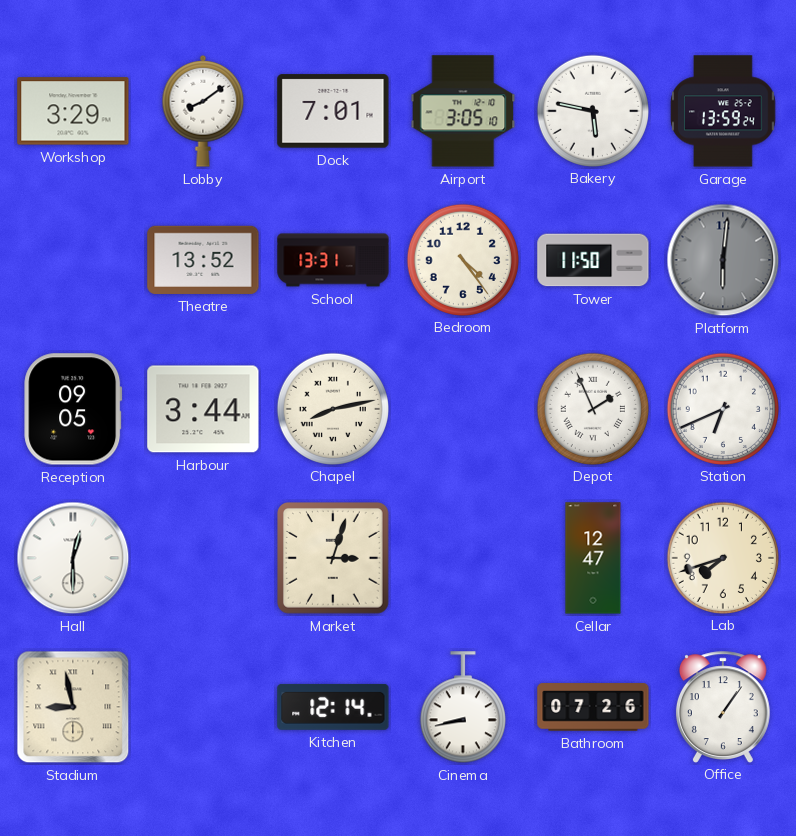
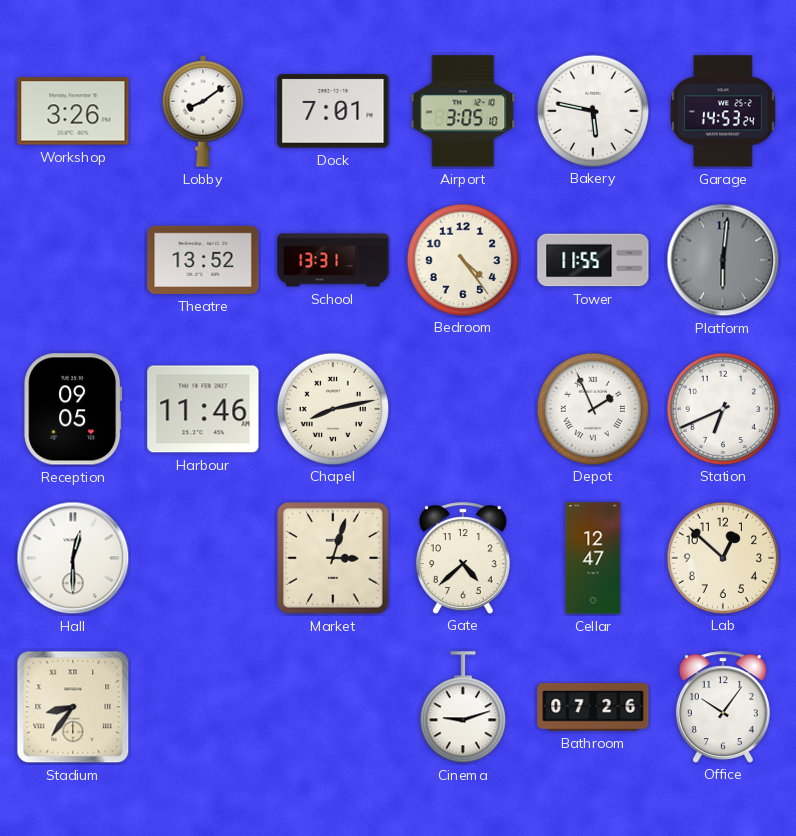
Workshop: 3:29 -> 3:26
Garage: 13:59 -> 14:53
Tower: 11:50 -> 11:55
Harbour: 3:44 -> 11:46
Gate: none -> 4:38
Lab: 7:42 -> 12:52
Stadium: 8:58 -> 8:36
Kitchen: 12:14 -> none
Cinema: 8:43 -> 9:12
Office: 1:06 -> 10:06
